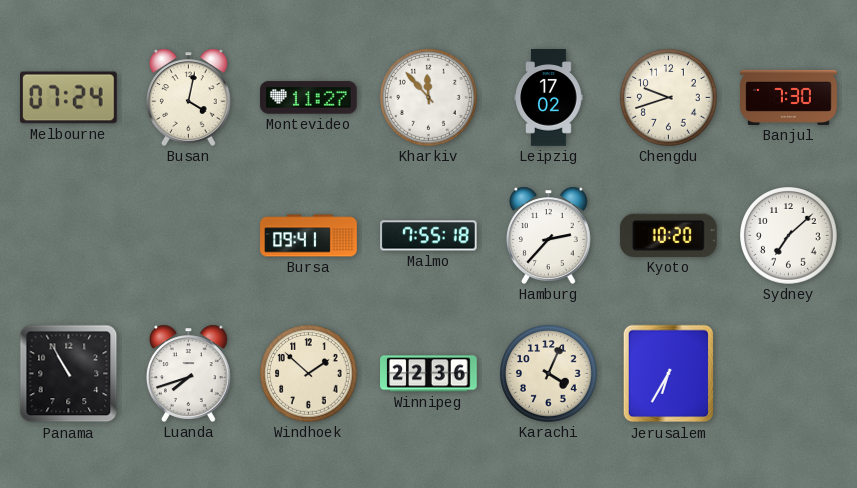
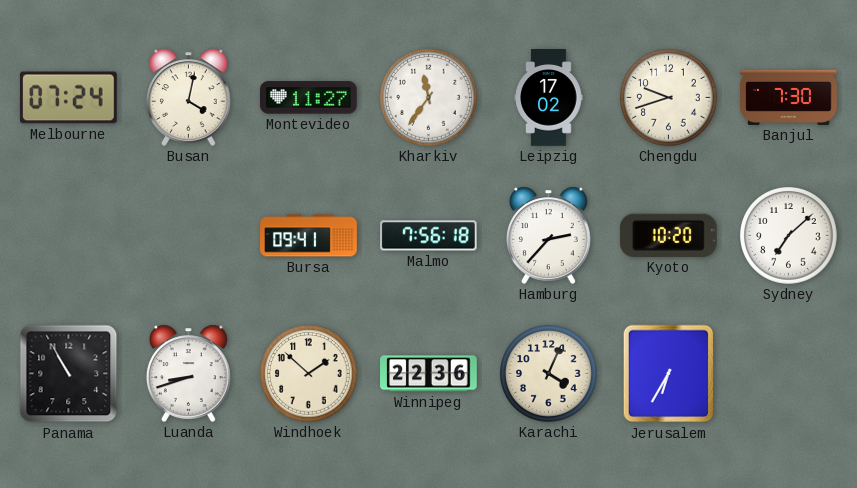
Kharkiv: 11:53 -> 11:36
Malmo: 7:55 -> 7:56
Luanda: 7:42 -> 8:42
